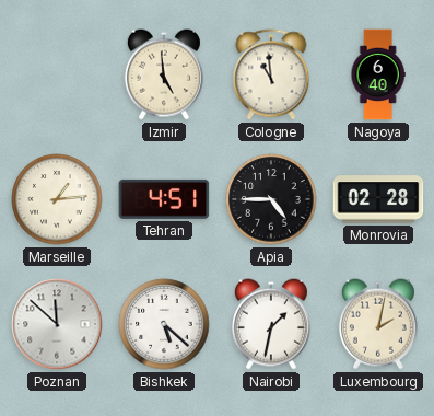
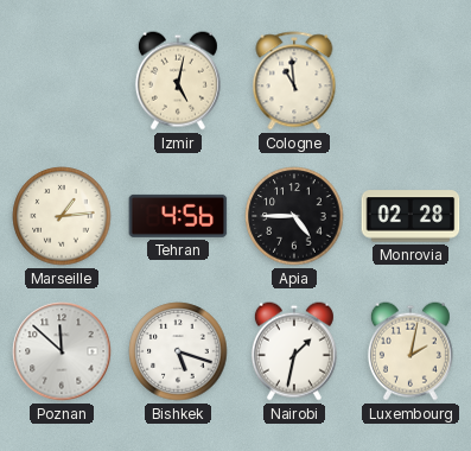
Izmir: 4:59 -> 5:02
Nagoya: 6:40 -> none
Tehran: 4:51 -> 4:56
Bishkek: 5:22 -> 5:18
